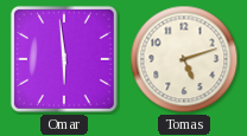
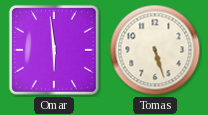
Tomas: 5:12 -> 5:27
